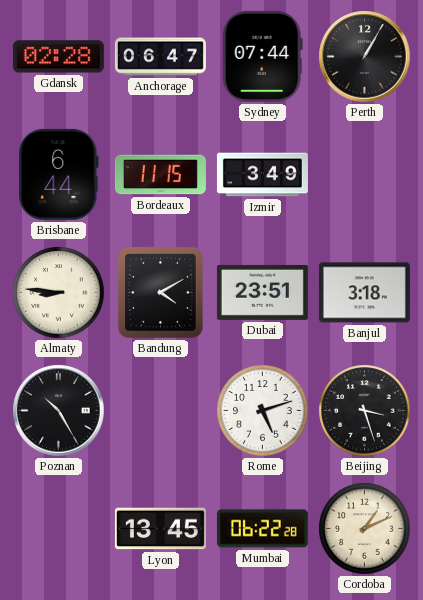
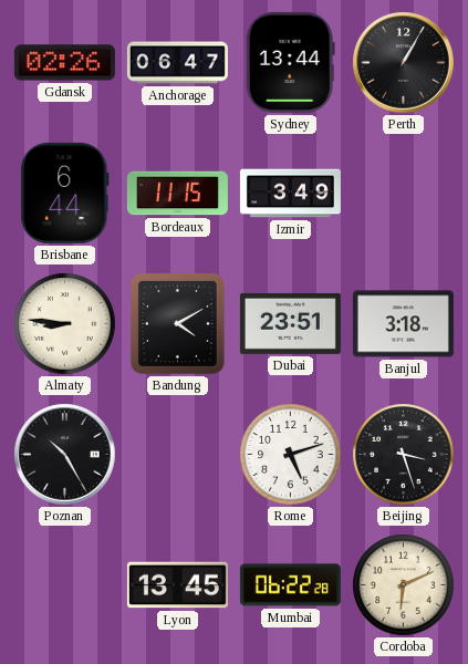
Gdansk: 02:28 -> 02:26
Sydney: 07:44 -> 13:44
Cordoba: 1:11 -> 6:11
